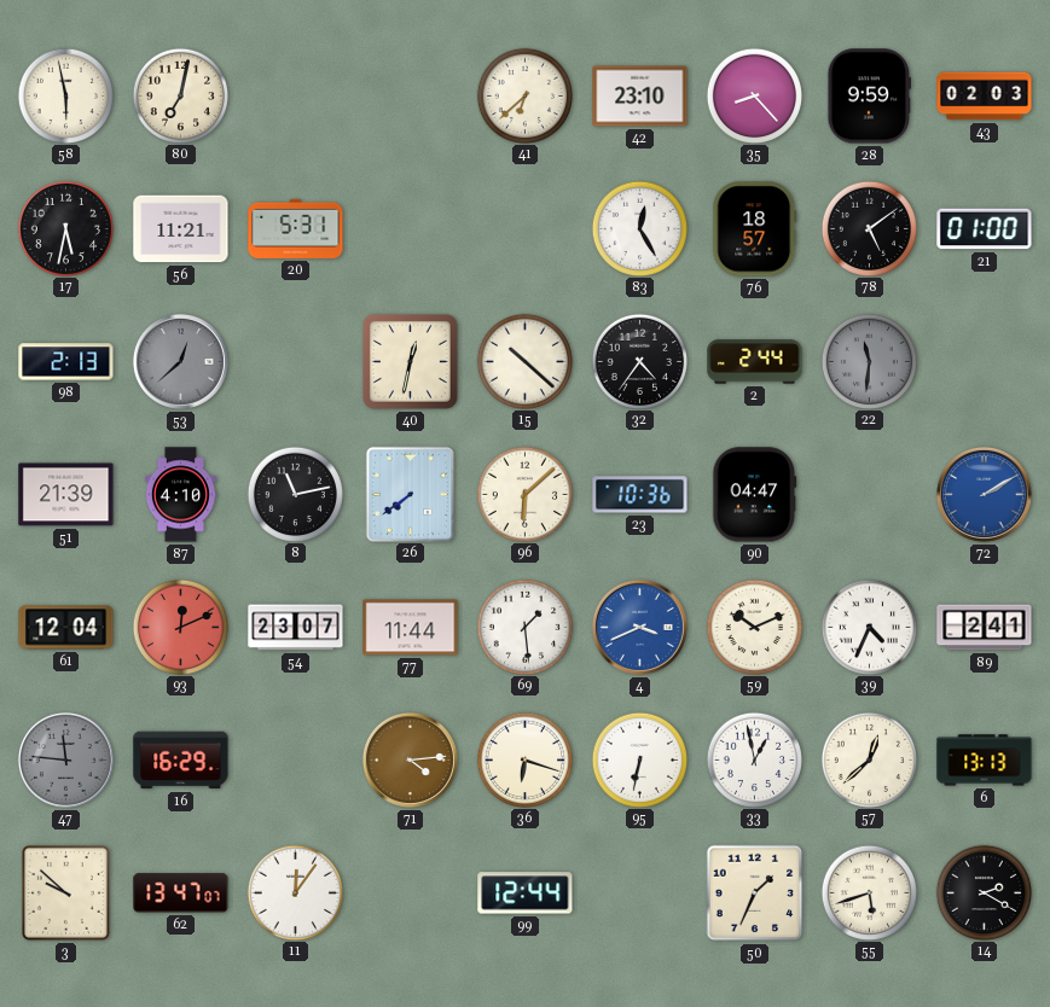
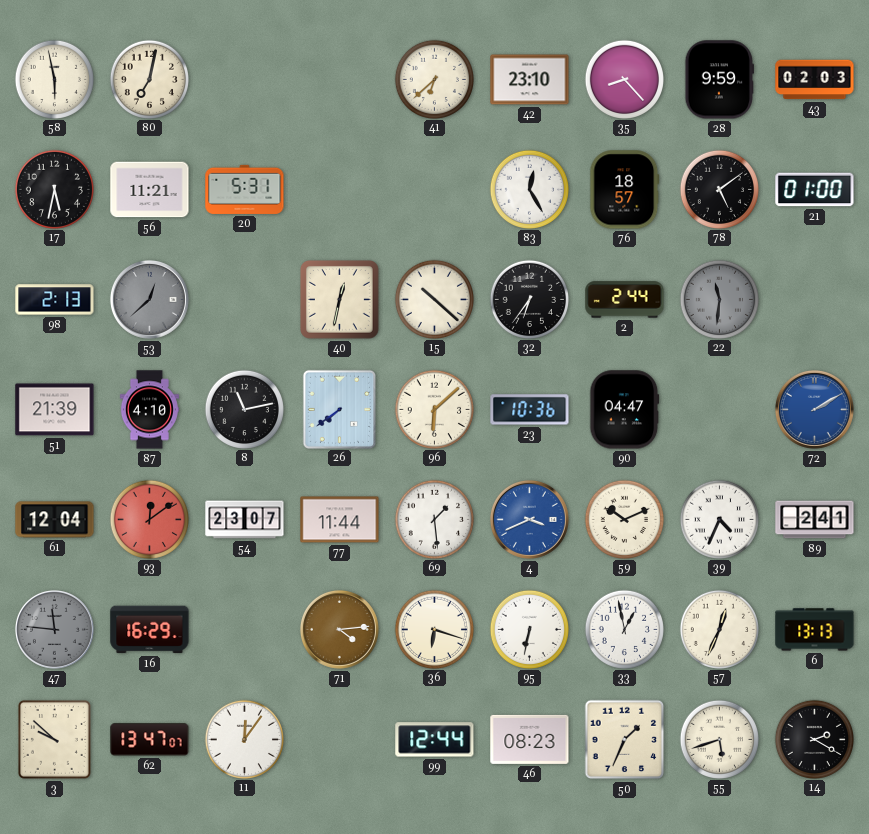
32: 4:36 -> 6:36
93: 12:11 -> 12:09
57: 12:38 -> 12:34
46: none -> 08:23
